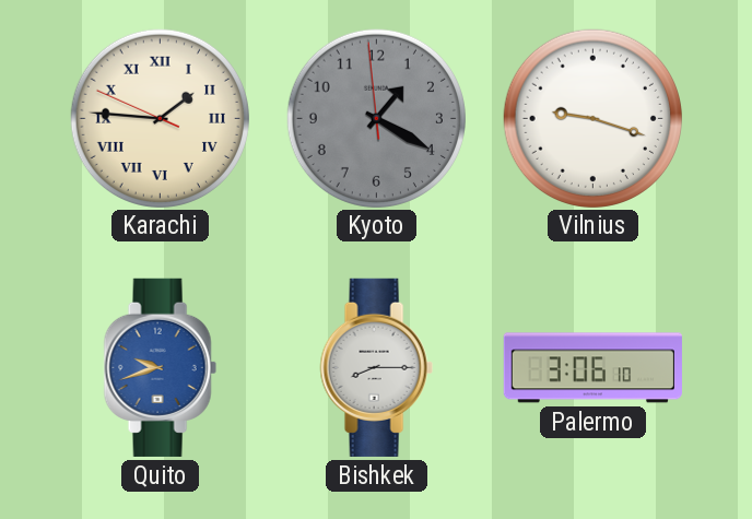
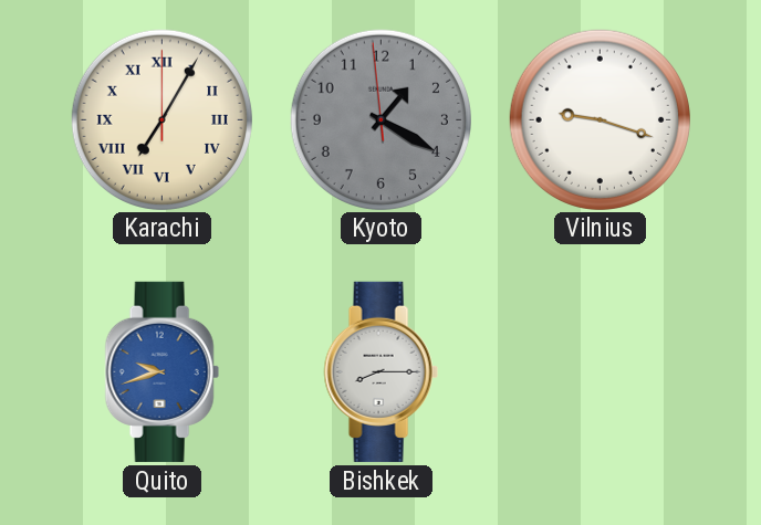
Karachi: 1:45 -> 7:05
Palermo: 3:06 -> none
